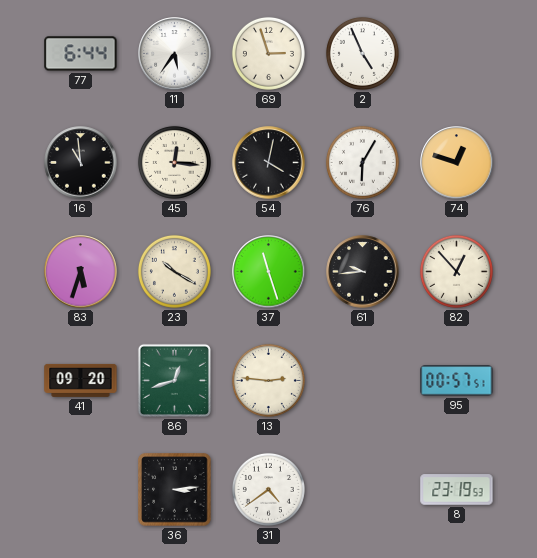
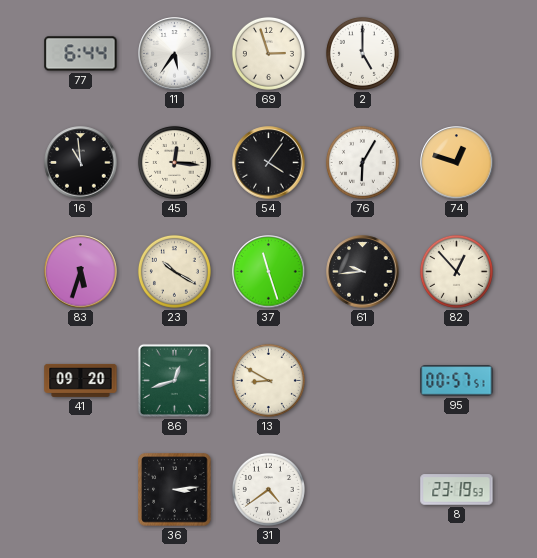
2: 4:56 -> 5:00
54: 4:02 -> 4:06
13: 2:46 -> 8:50
